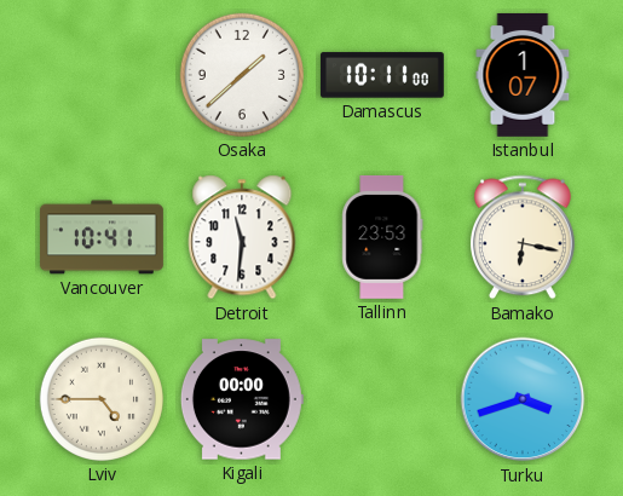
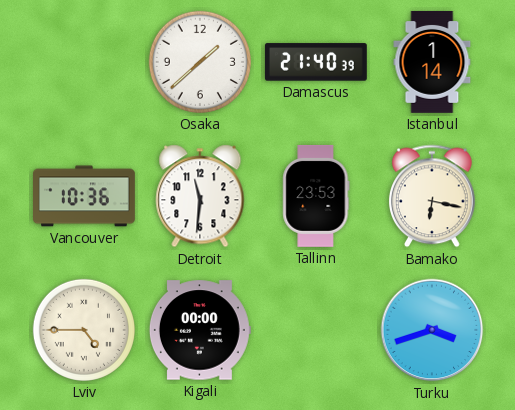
Damascus: 10:11 -> 21:40
Istanbul: 1:07 -> 1:14
Vancouver: 10:41 -> 10:36
